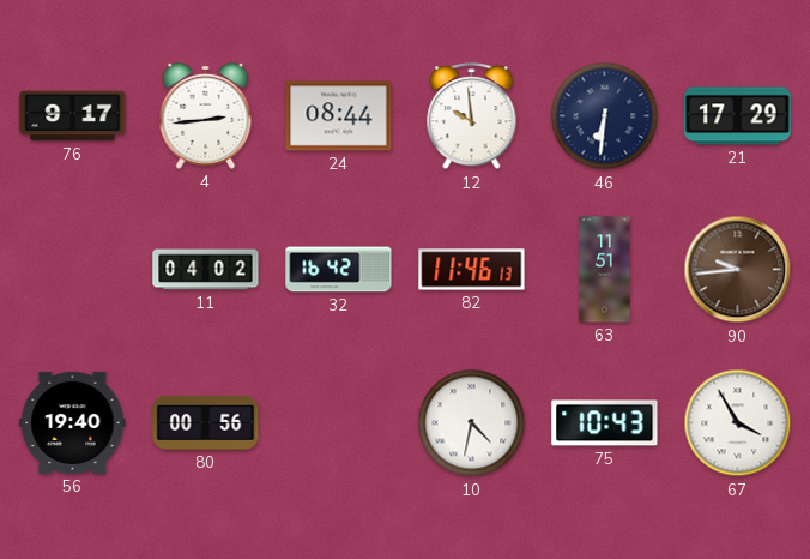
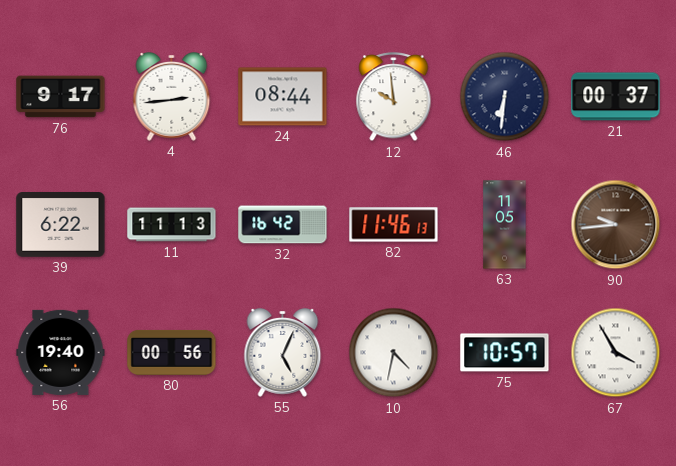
21: 17:29 -> 00:37
39: none -> 6:22
11: 04:02 -> 11:13
63: 11:51 -> 11:05
55: none -> 5:04
75: 10:43 -> 10:57
